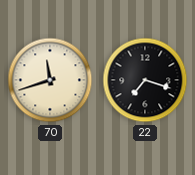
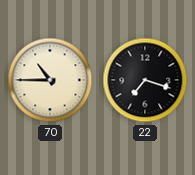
70: 11:42 -> 10:45
